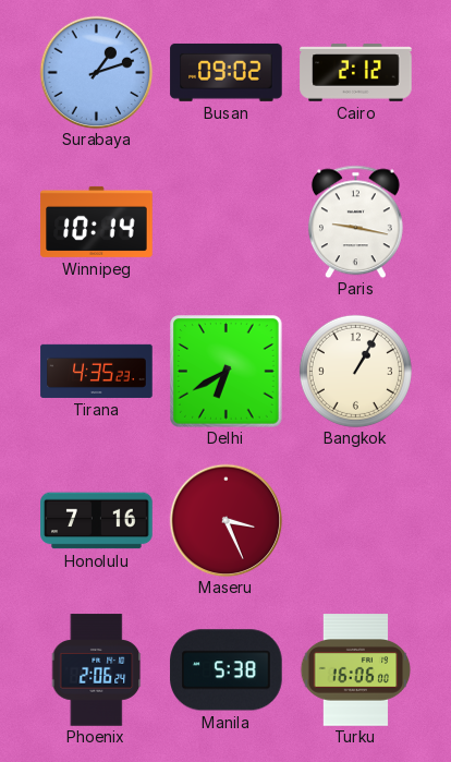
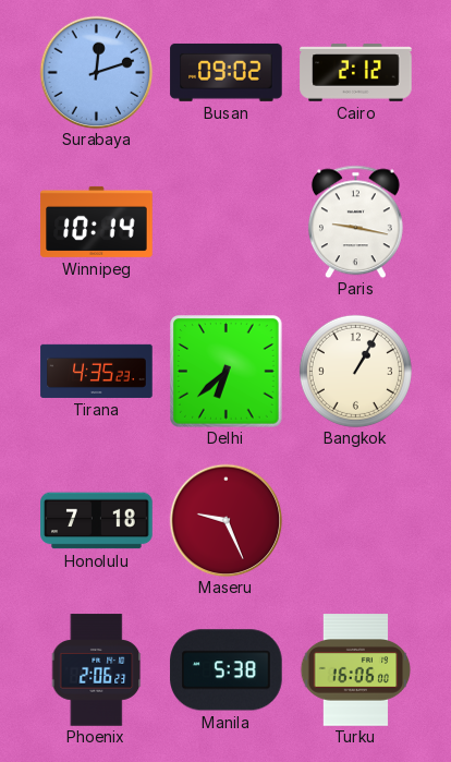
Surabaya: 1:12 -> 12:12
Delhi: 6:40 -> 6:38
Honolulu: 7:16 -> 7:18
Maseru: 3:26 -> 9:26
Phoenix: 2:06:24 -> 2:06:23
